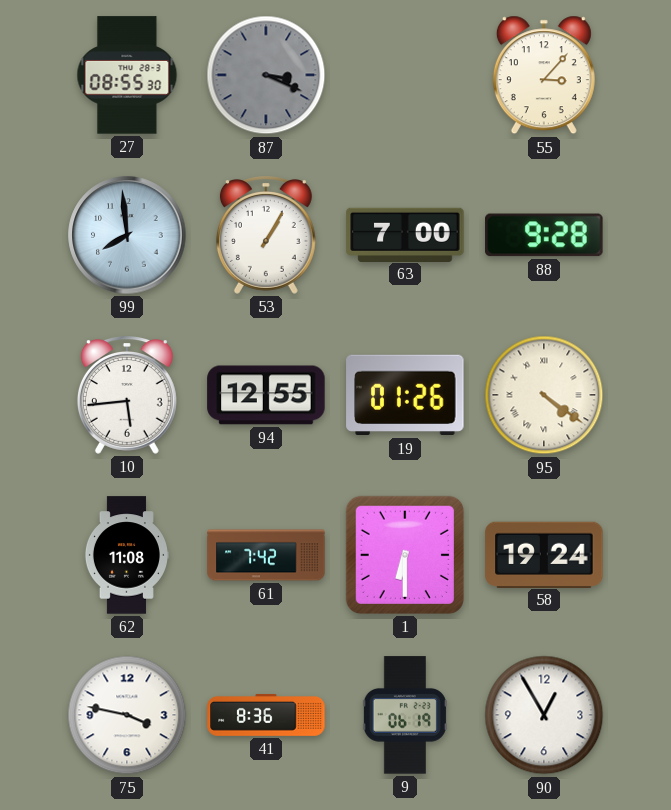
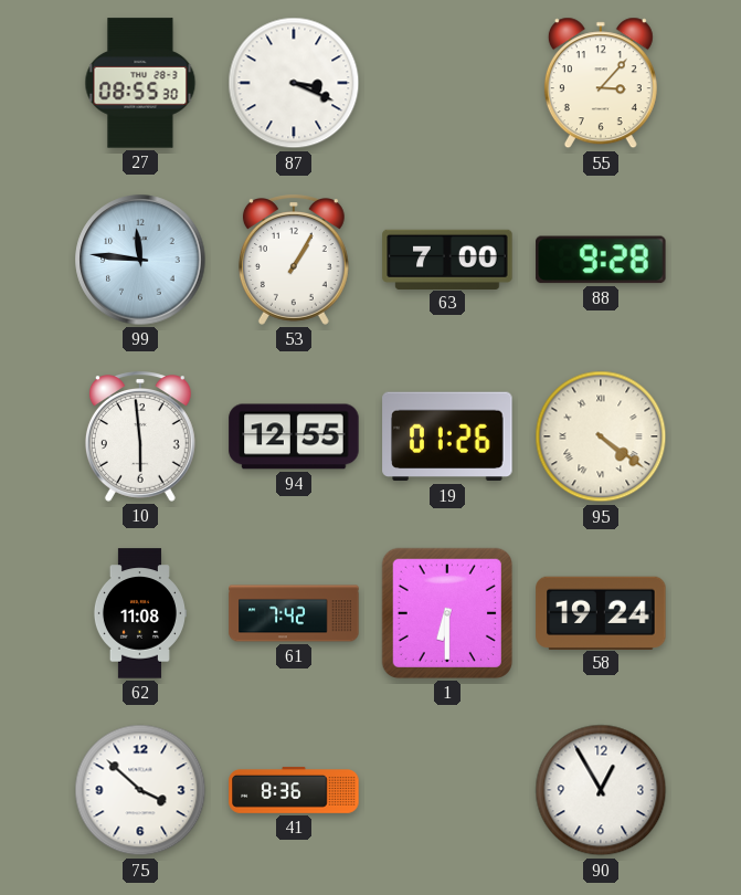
87 dial: grey -> white
99: 7:59 -> 11:46
10: 5:44 -> 5:59
75: 3:47 -> 3:52
9: 06:19 -> none
